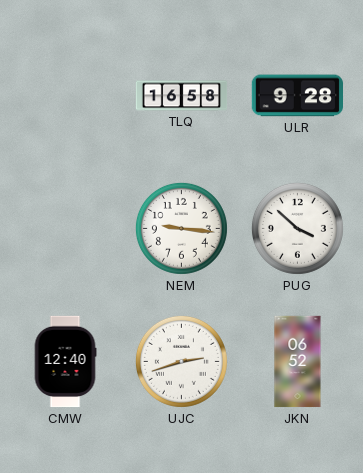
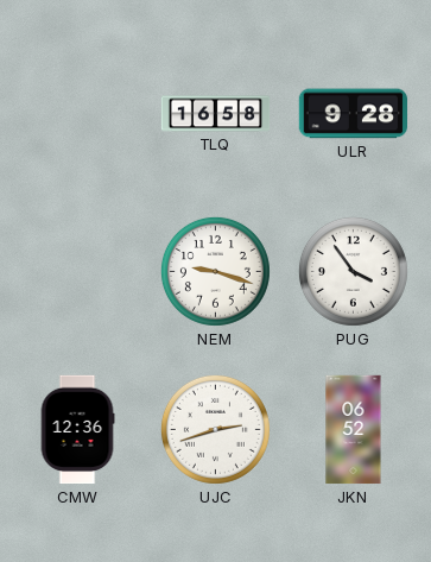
NEM: 9:16 -> 9:18
PUG: 3:52 -> 3:54
CMW: 12:40 -> 12:36
